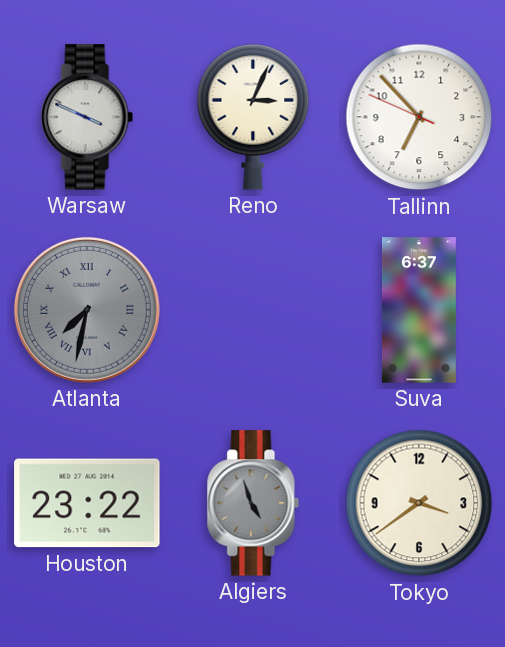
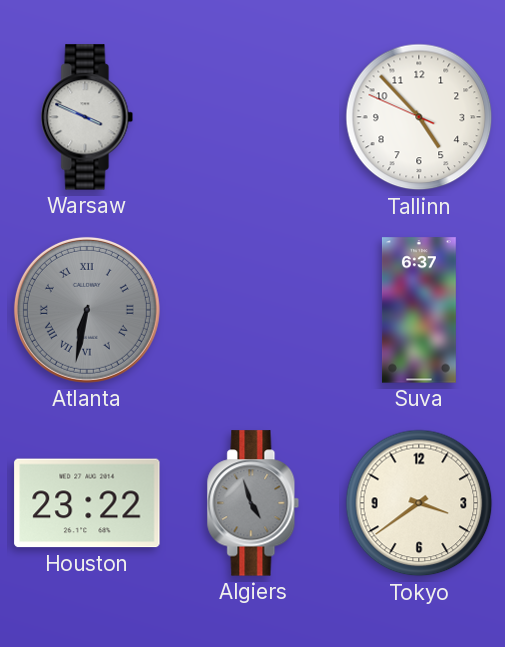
Reno: 3:04 -> none
Tallinn: 6:52 -> 4:52
Atlanta: 7:32 -> 6:32
